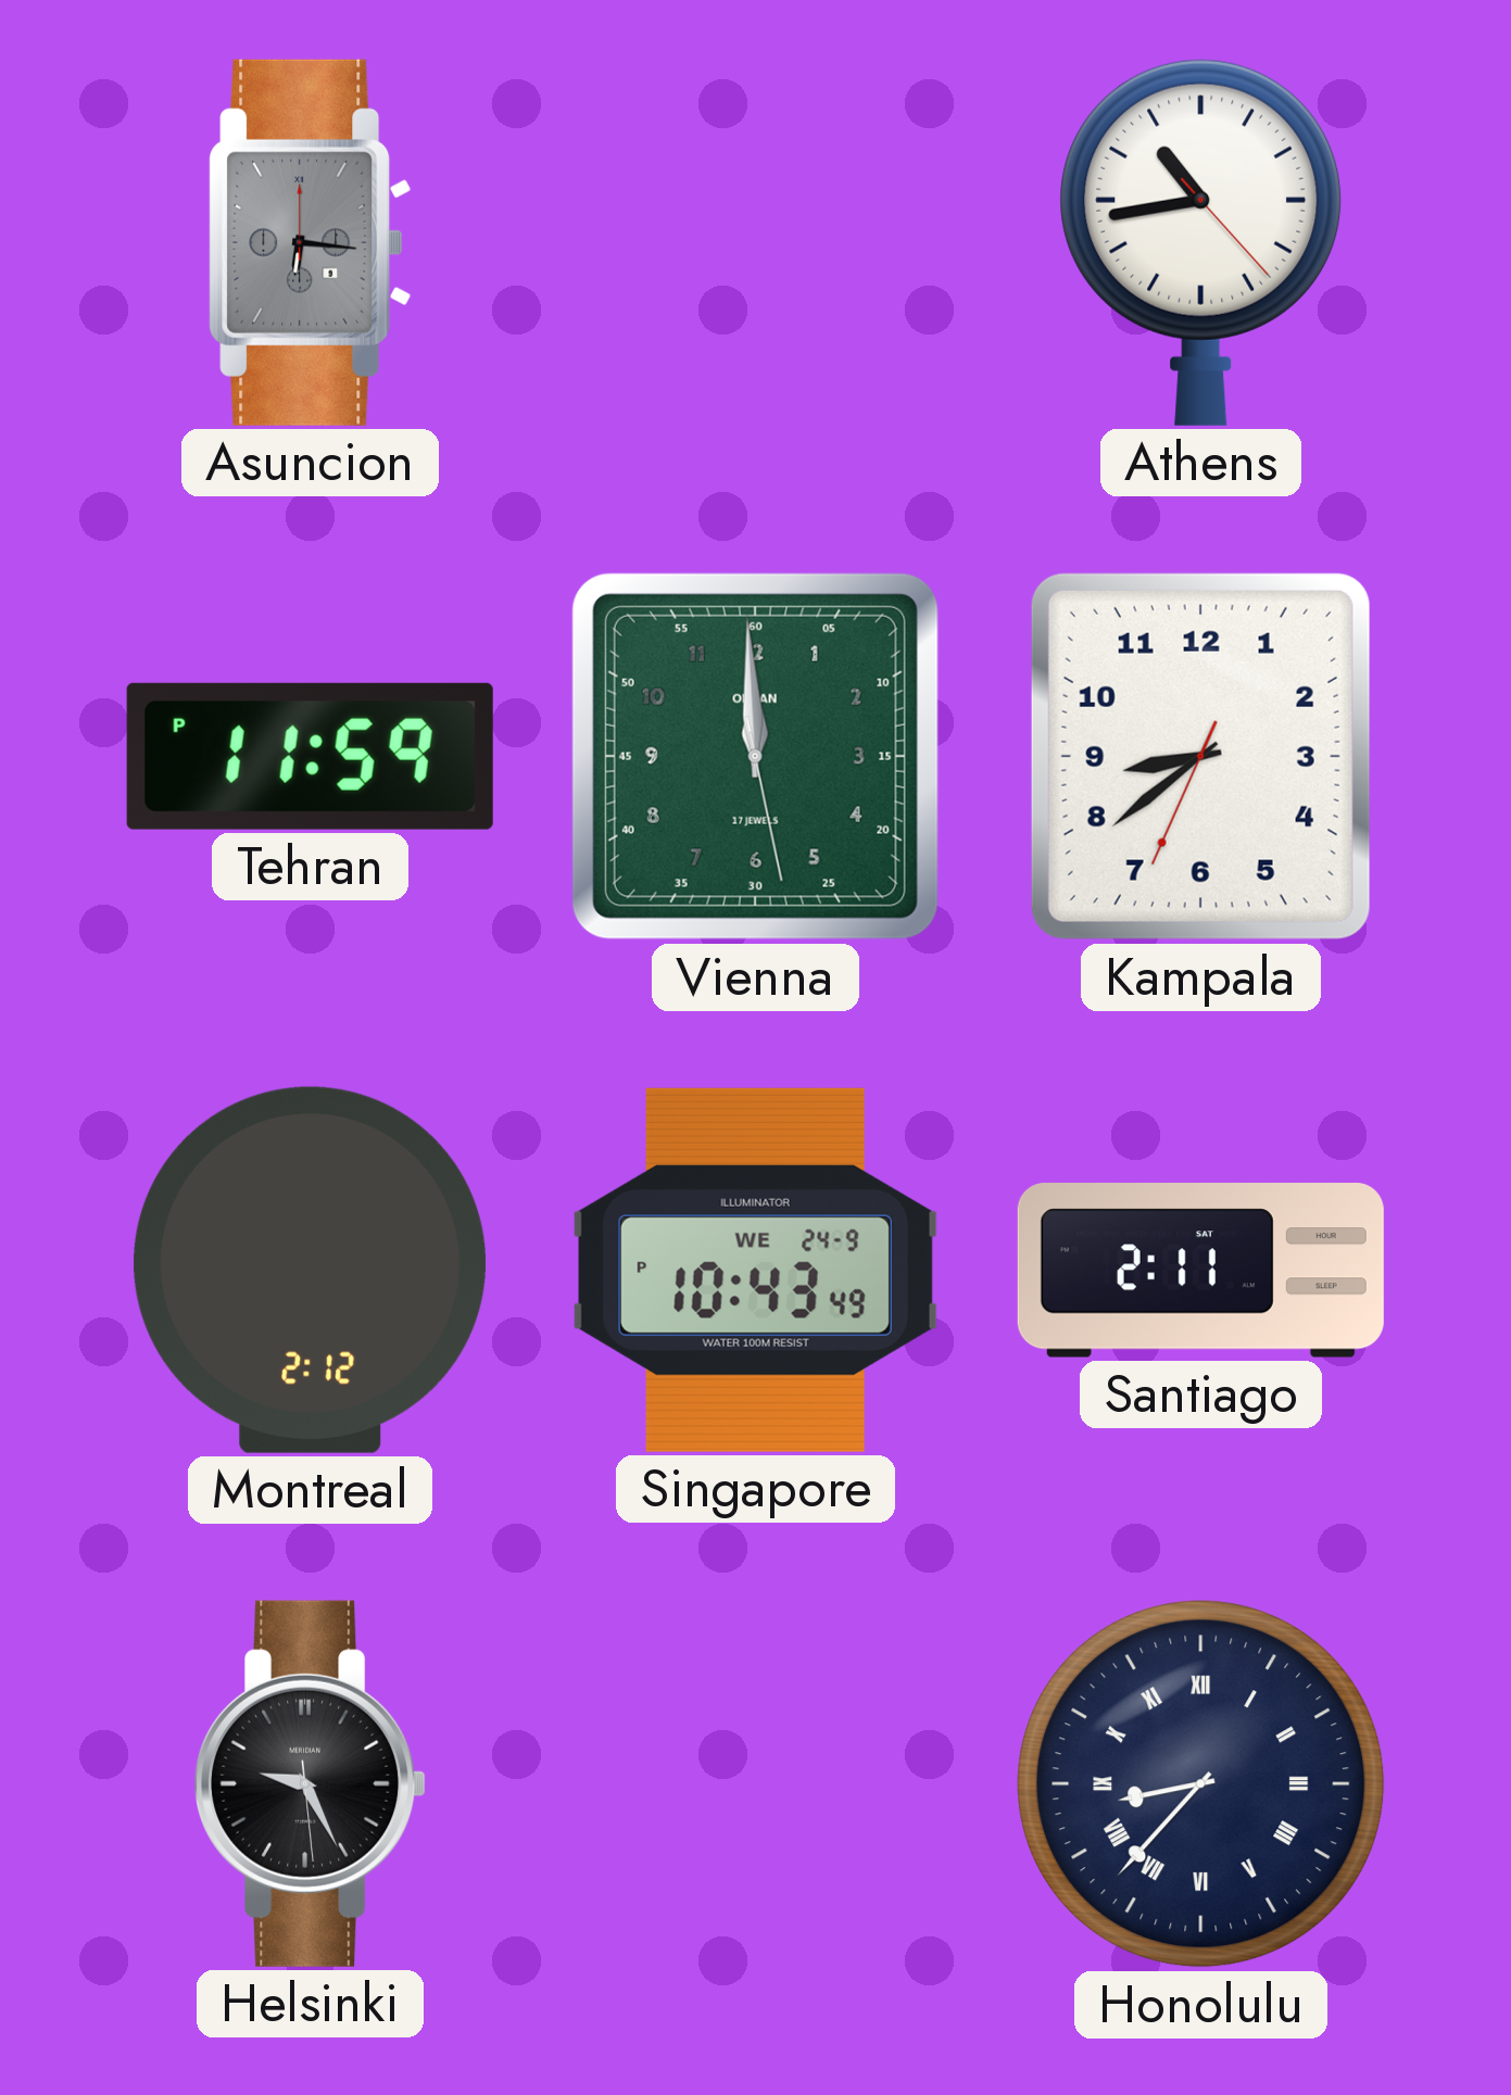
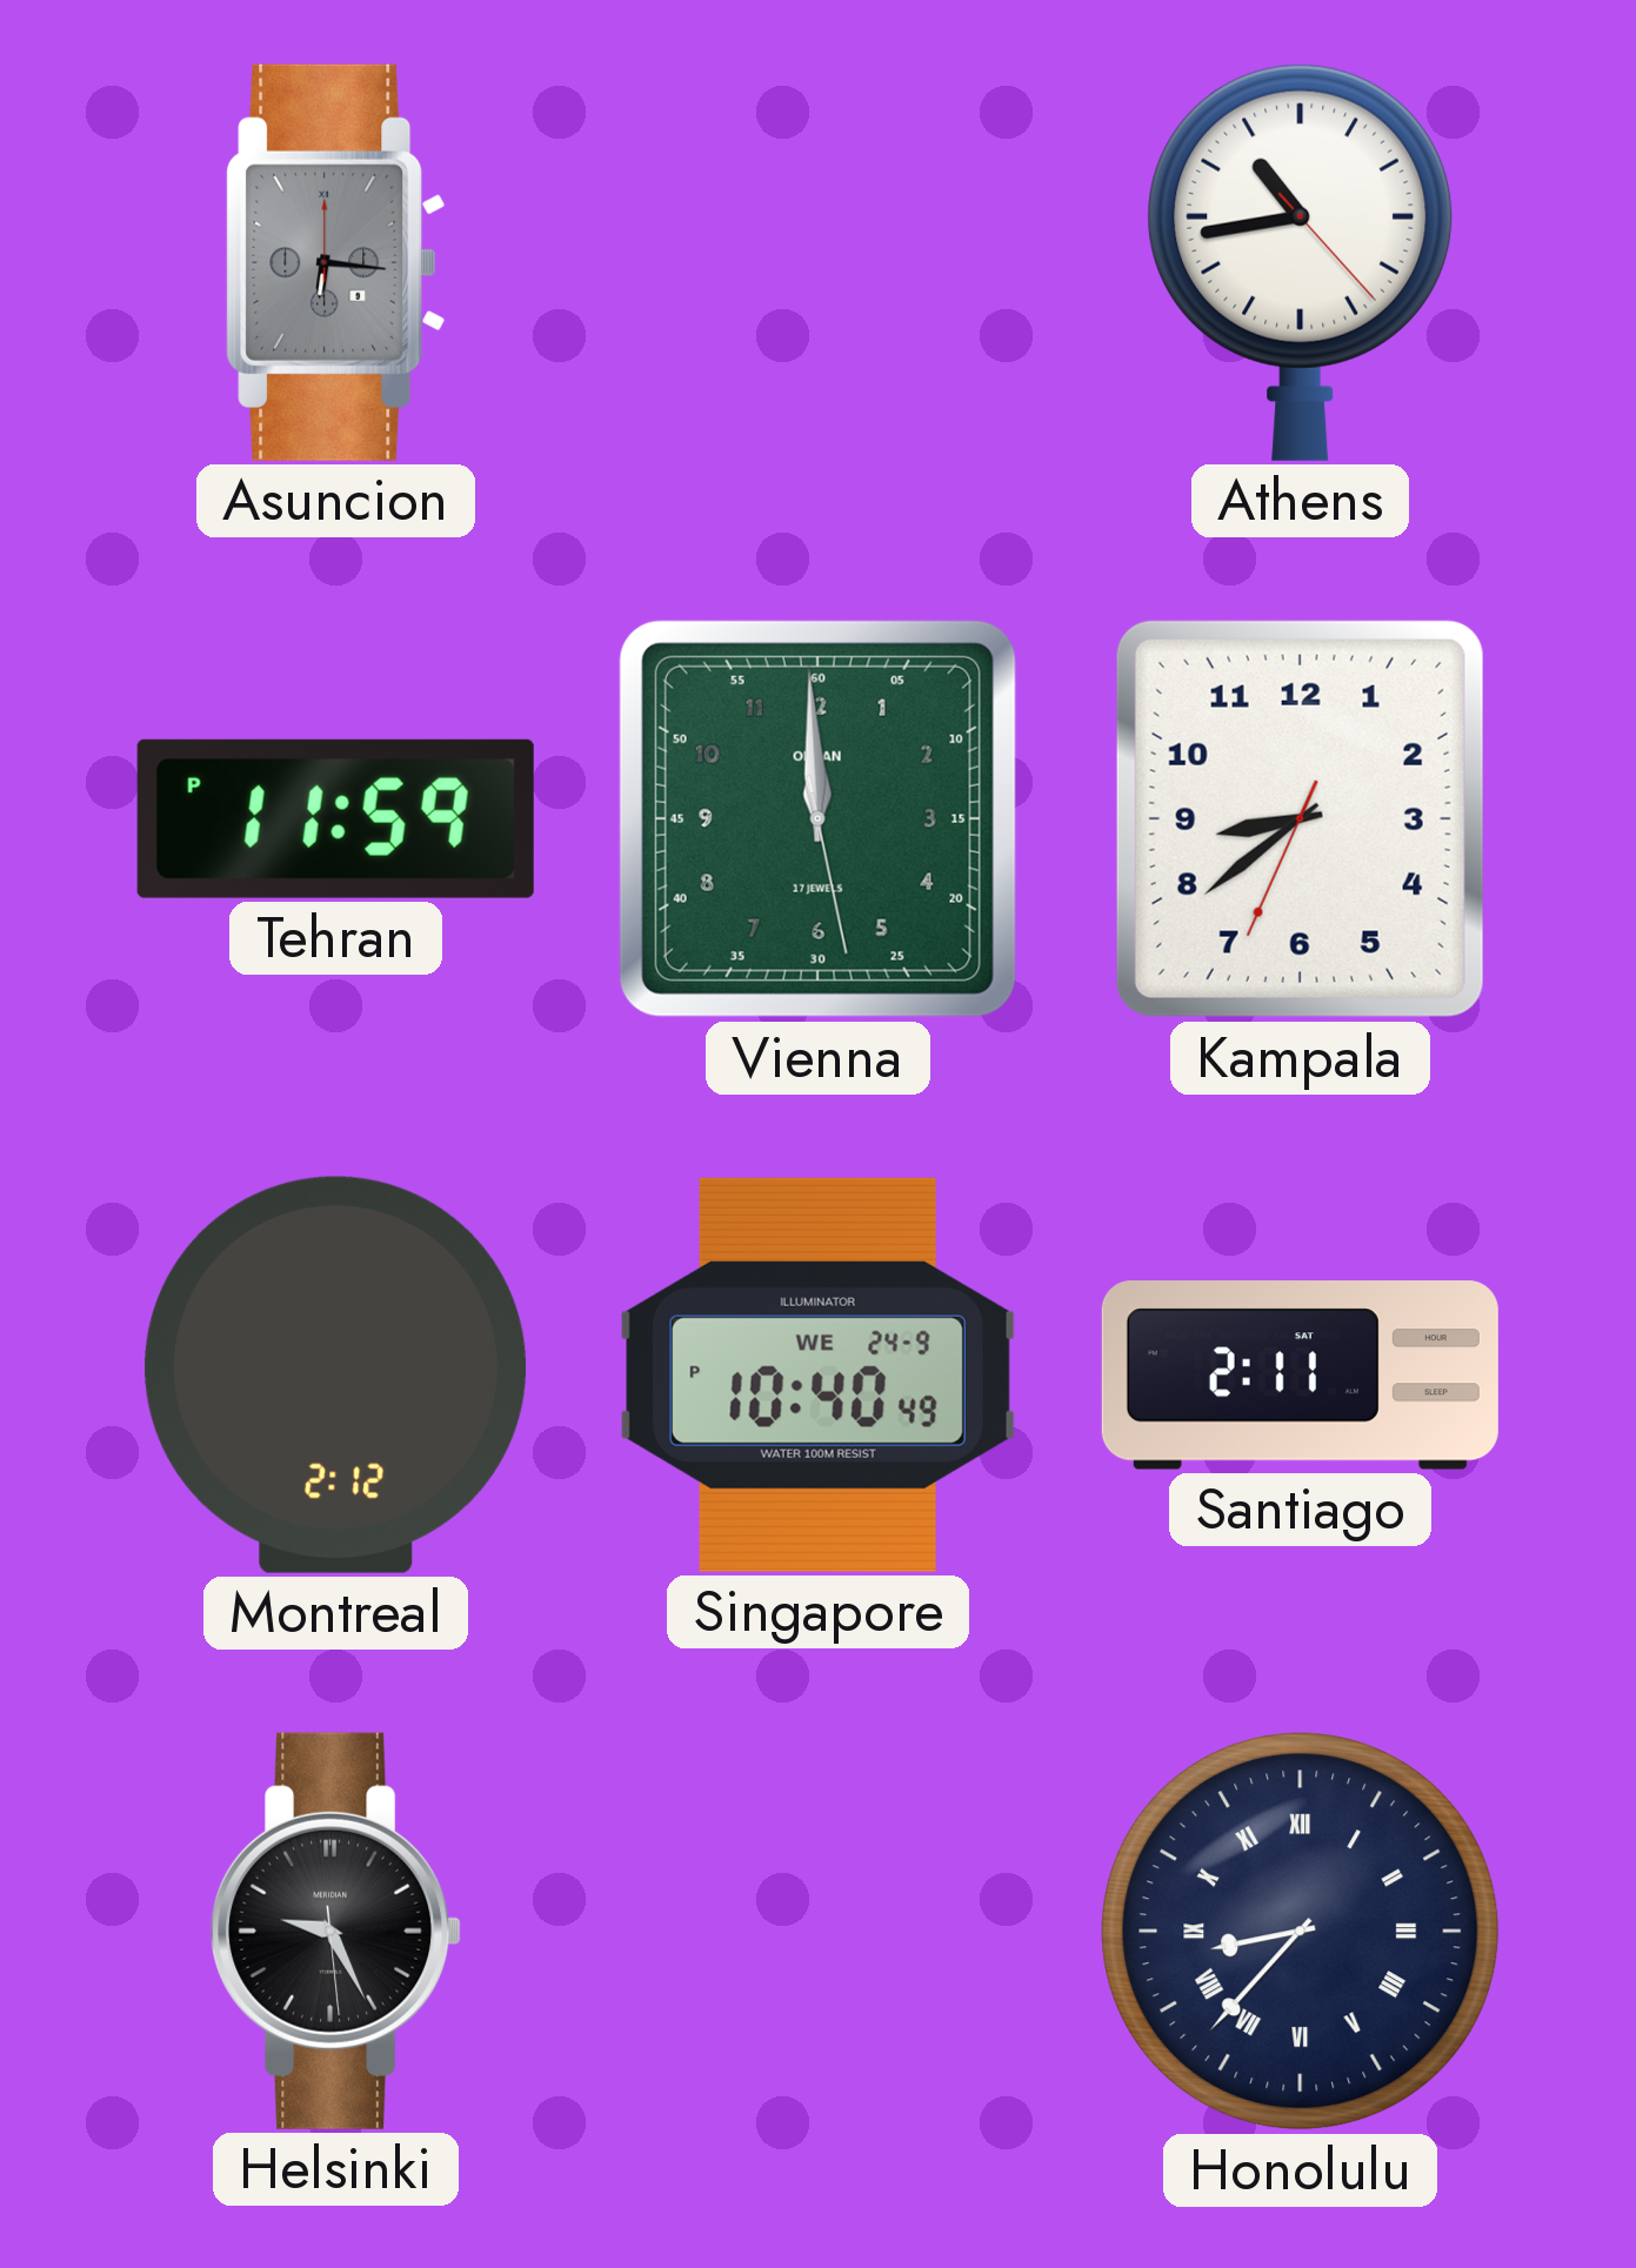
Singapore: 10:43 -> 10:40
